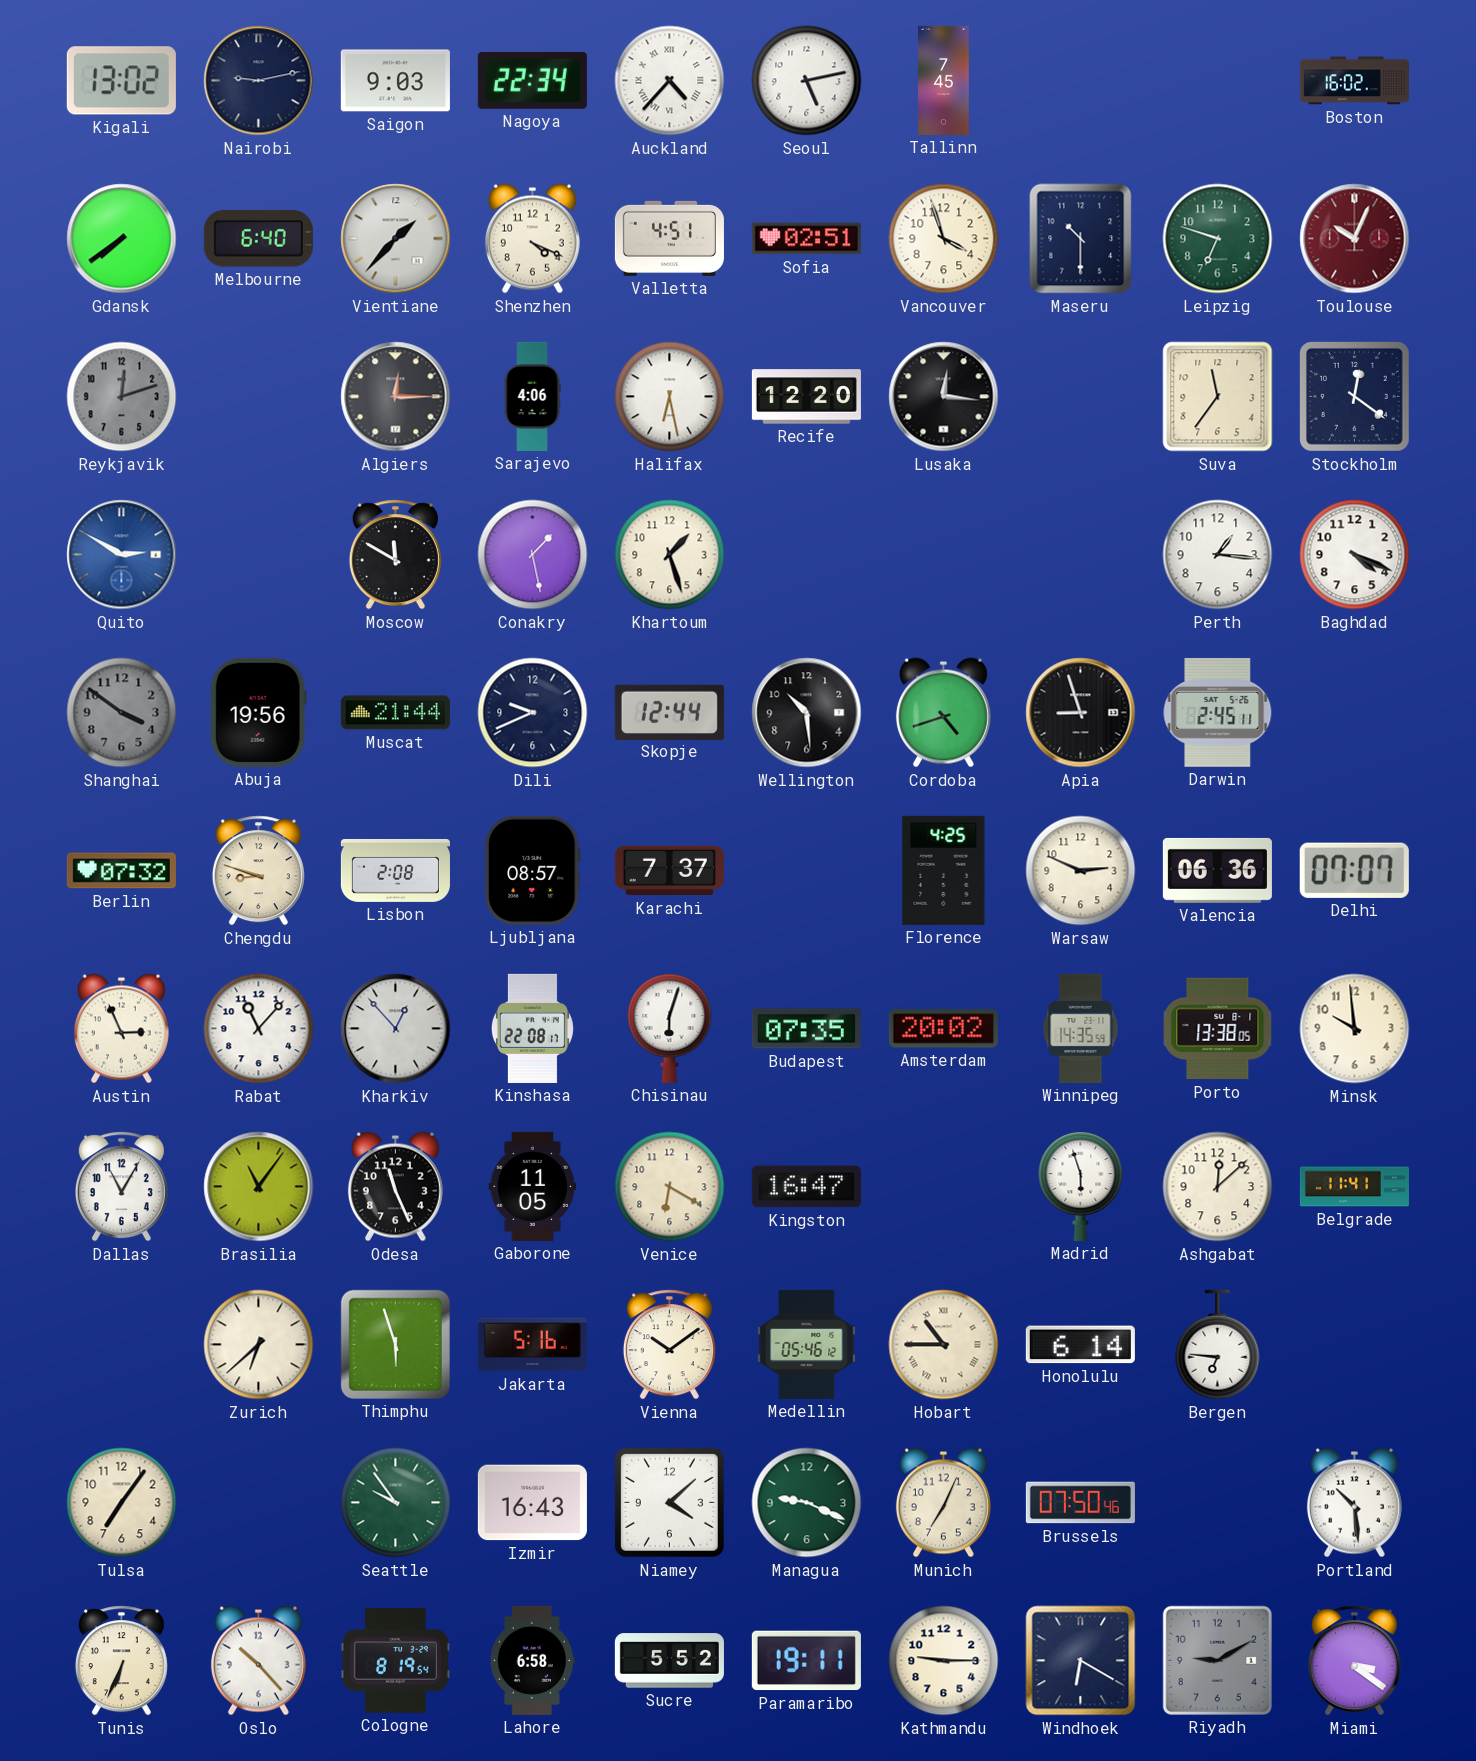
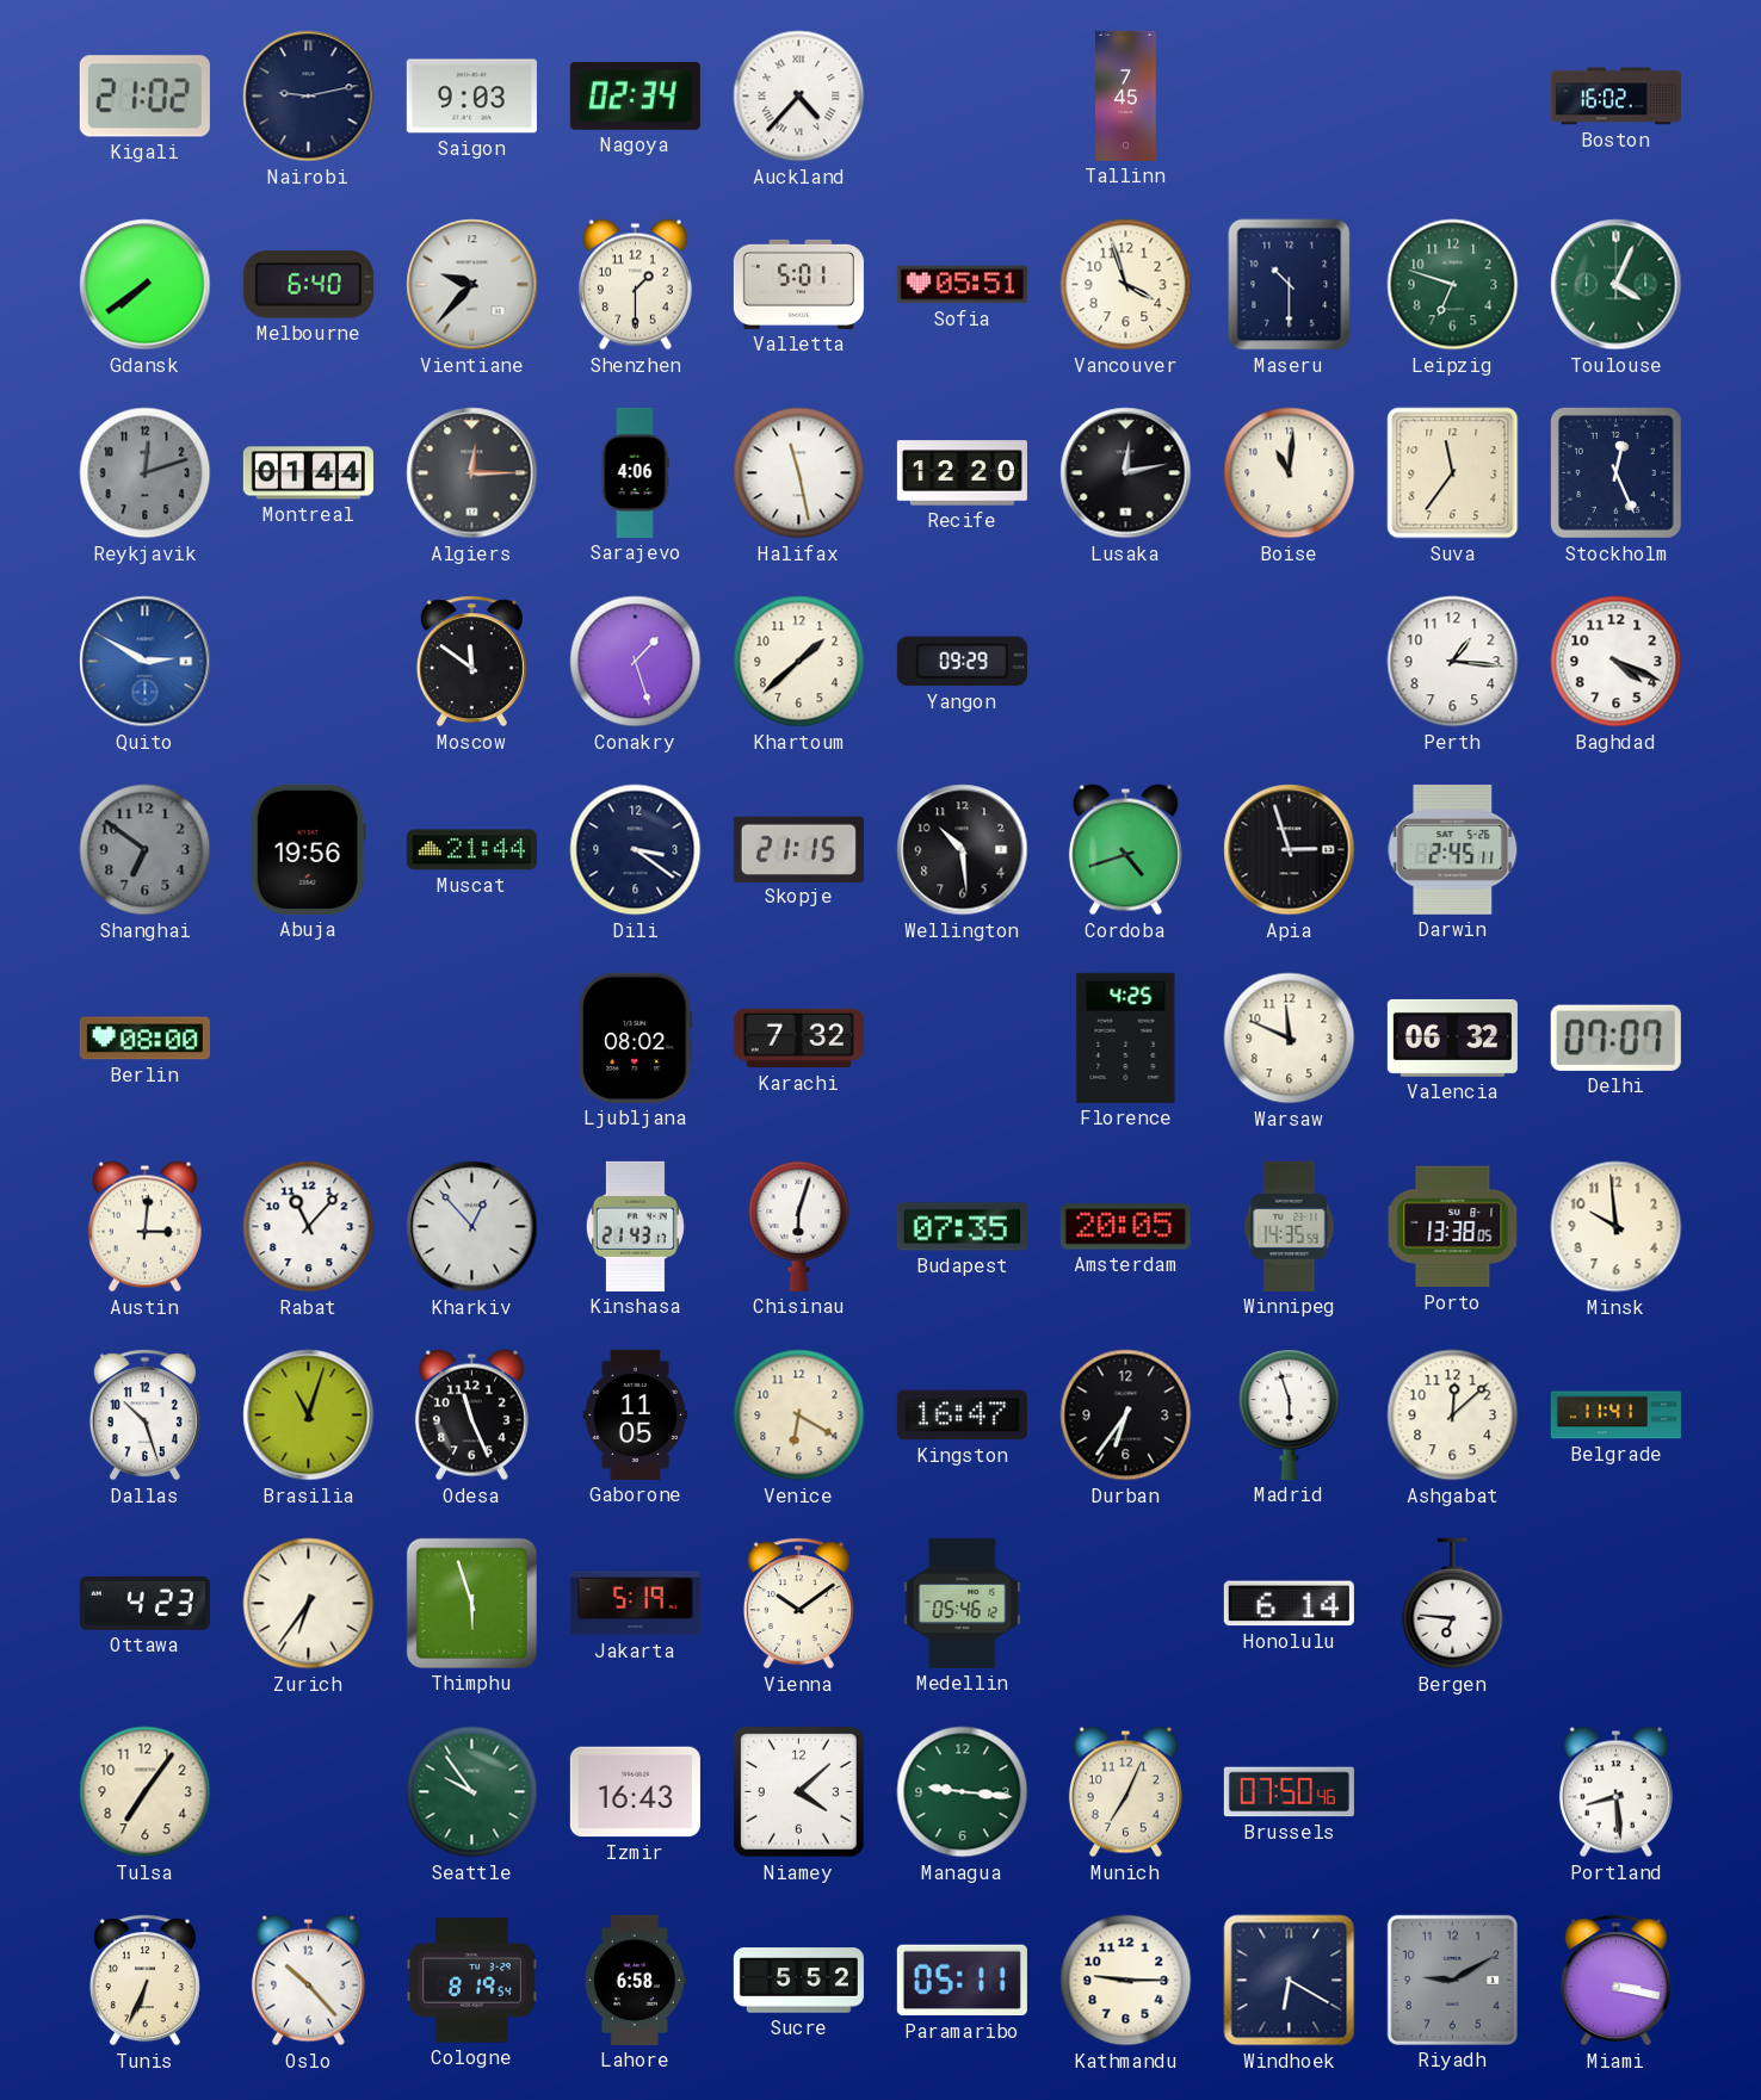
Kigali: 13:02 -> 21:02
Nagoya: 22:34 -> 02:34
Seoul: 5:13 -> none
Vientiane: 1:37 -> 9:37
Shenzhen: 4:19 -> 1:30
Valletta: 4:51 -> 5:01
Sofia: 02:51 -> 05:51
Toulouse: 10:04 -> 4:04
Toulouse dial: burgundy -> green
Montreal: none -> 01:44
Halifax: 6:28 -> 11:28
Lusaka: 12:16 -> 12:13
Boise: none -> 11:01
Stockholm: 12:21 -> 12:26
Moscow: 11:50 -> 11:51
Conakry: 1:28 -> 1:27
Khartoum: 1:27 -> 1:38
Yangon: none -> 09:29
Shanghai: 3:51 -> 6:51
Dili: 9:41 -> 3:21
Skopje: 12:44 -> 21:15
Apia: 8:57 -> 2:57
Berlin: 07:32 -> 08:00
Chengdu: 8:48 -> none
Lisbon: 2:08 -> none
Ljubljana: 08:57 -> 08:02
Karachi: 7:37 -> 7:32
Warsaw: 2:49 -> 11:49
Valencia: 06:36 -> 06:32
Austin: 2:56 -> 3:01
Kinshasa: 22:08 -> 21:43
Amsterdam: 20:02 -> 20:05
Dallas: 11:05 -> 10:27
Brasilia: 11:06 -> 11:03
Durban: none -> 6:36
Ottawa: none -> 4:23
Zurich: 6:38 -> 6:36
Jakarta: 5:16 -> 5:19
Hobart: 10:45 -> none
Managua: 9:19 -> 9:16
Portland: 10:29 -> 8:29
Paramaribo: 19:11 -> 05:11
Miami: 3:21 -> 3:17
